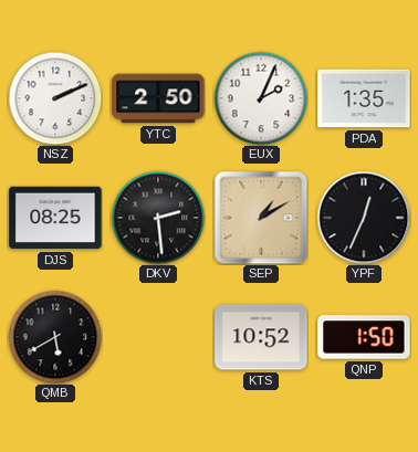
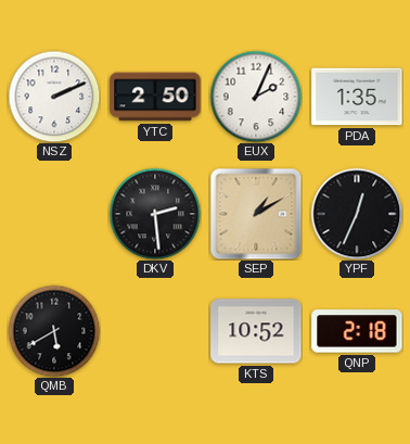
DJS: 08:25 -> none
QNP: 1:50 -> 2:18
